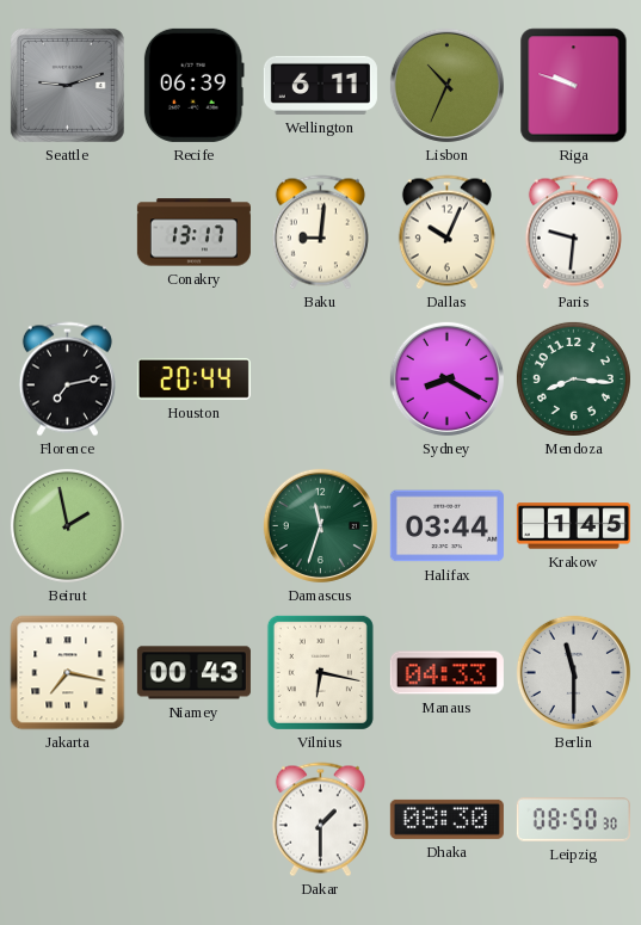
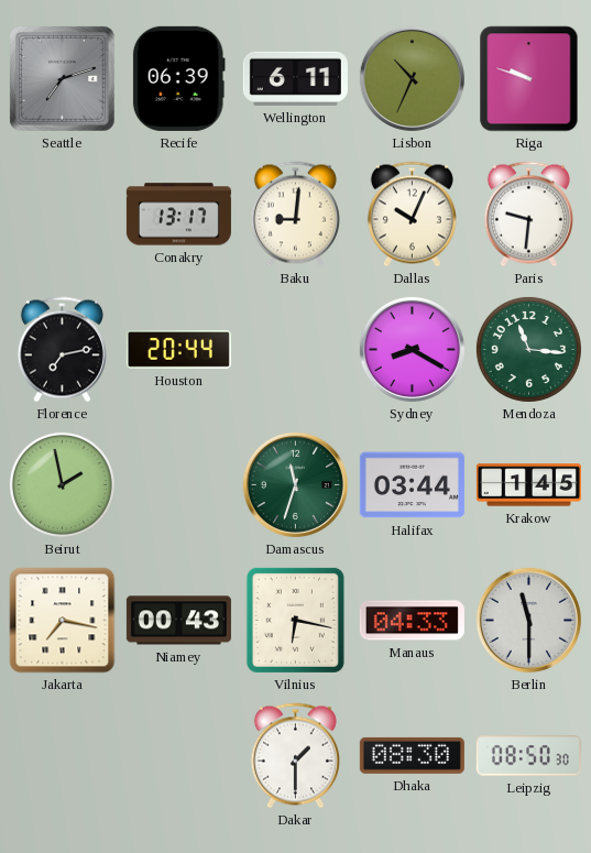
Seattle: 9:12 -> 7:12
Mendoza: 8:16 -> 11:16
